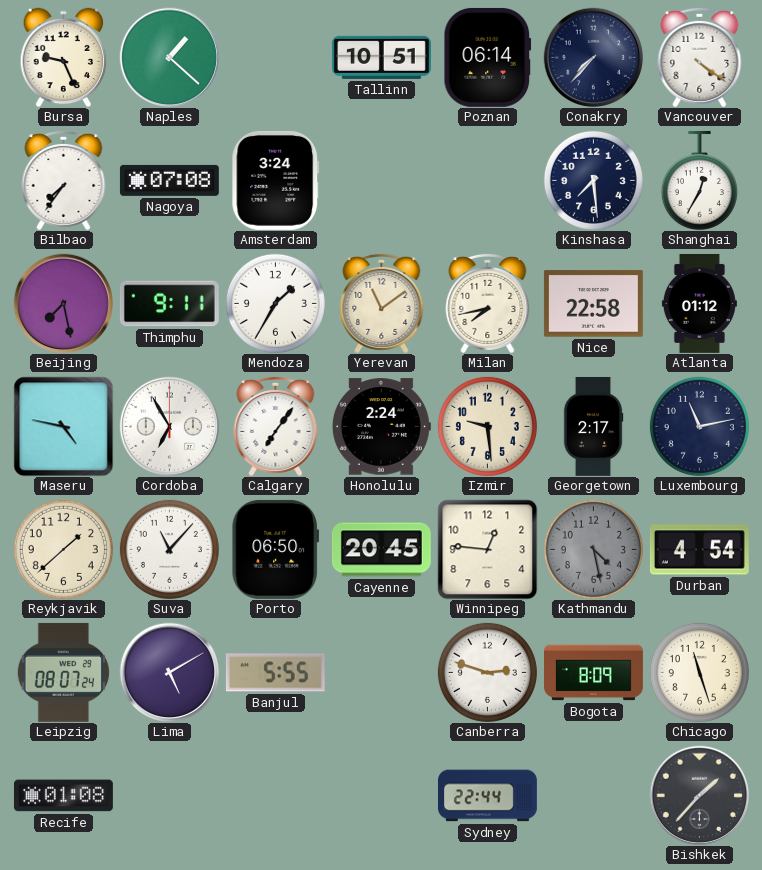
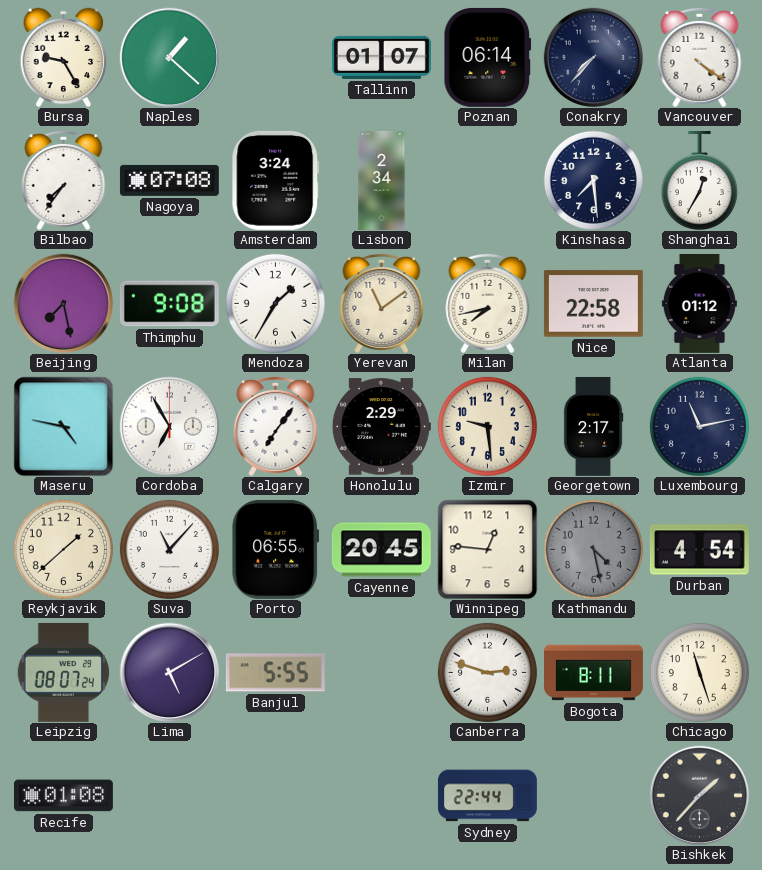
Bursa: 9:26 -> 9:25
Tallinn: 10:51 -> 01:07
Lisbon: none -> 2:34
Thimphu: 9:11 -> 9:08
Honolulu: 2:24 -> 2:29
Porto: 06:50 -> 06:55
Bogota: 8:09 -> 8:11
